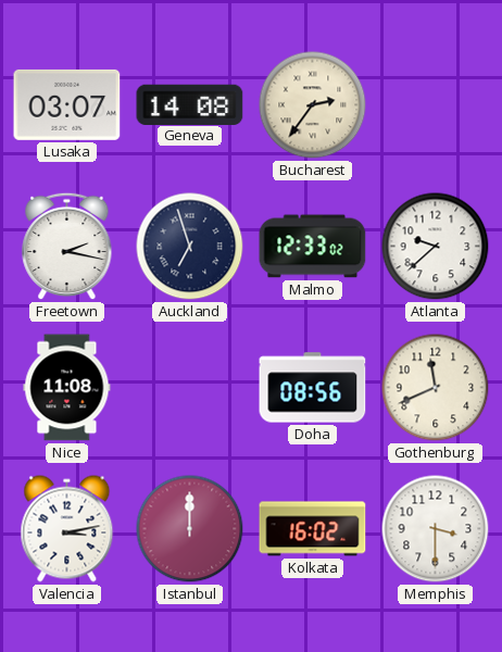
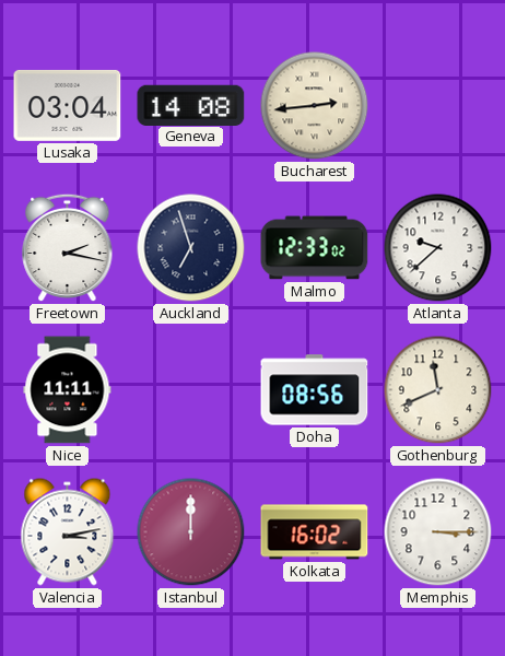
Lusaka: 03:07 -> 03:04
Bucharest: 2:36 -> 2:44
Nice: 11:08 -> 11:11
Memphis: 3:30 -> 3:15
